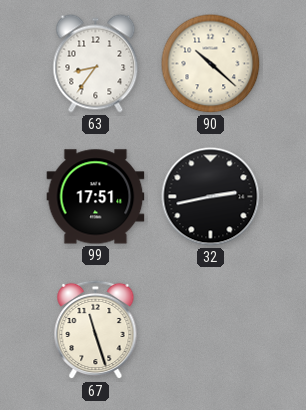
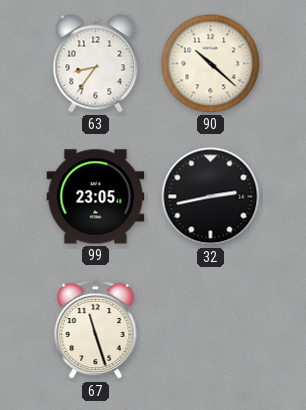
99: 17:51 -> 23:05
